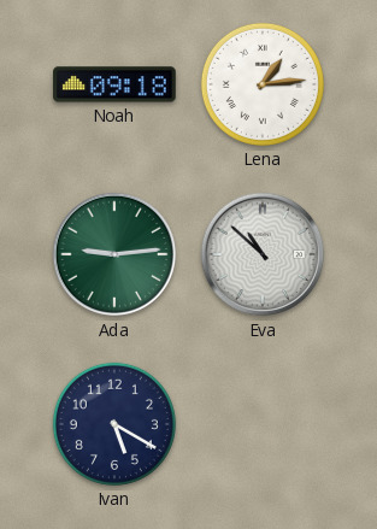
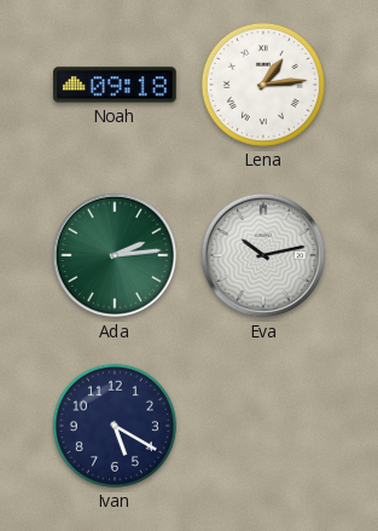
Ada: 9:14 -> 2:14
Eva: 10:52 -> 10:13
